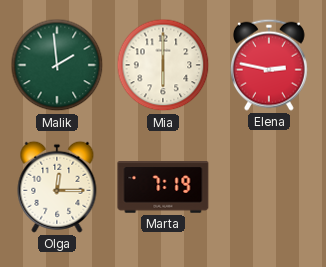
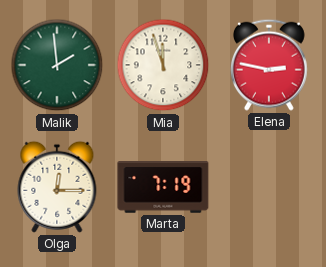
Mia: 6:00 -> 11:57
